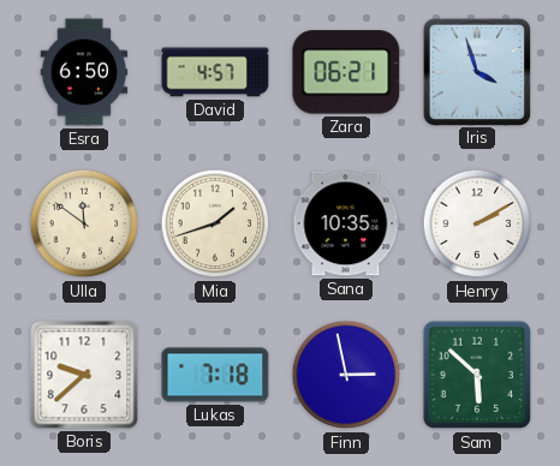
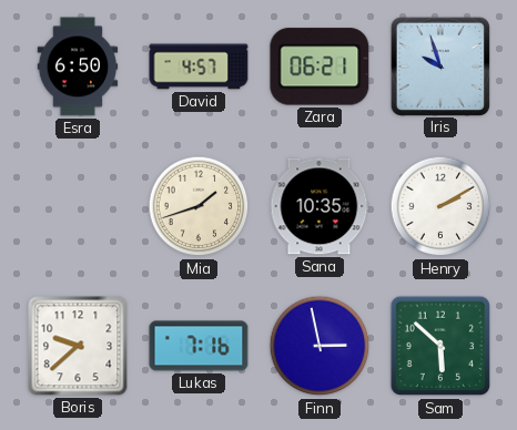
Iris: 3:57 -> 9:57
Ulla: 11:51 -> none
Lukas: 7:18 -> 7:16
